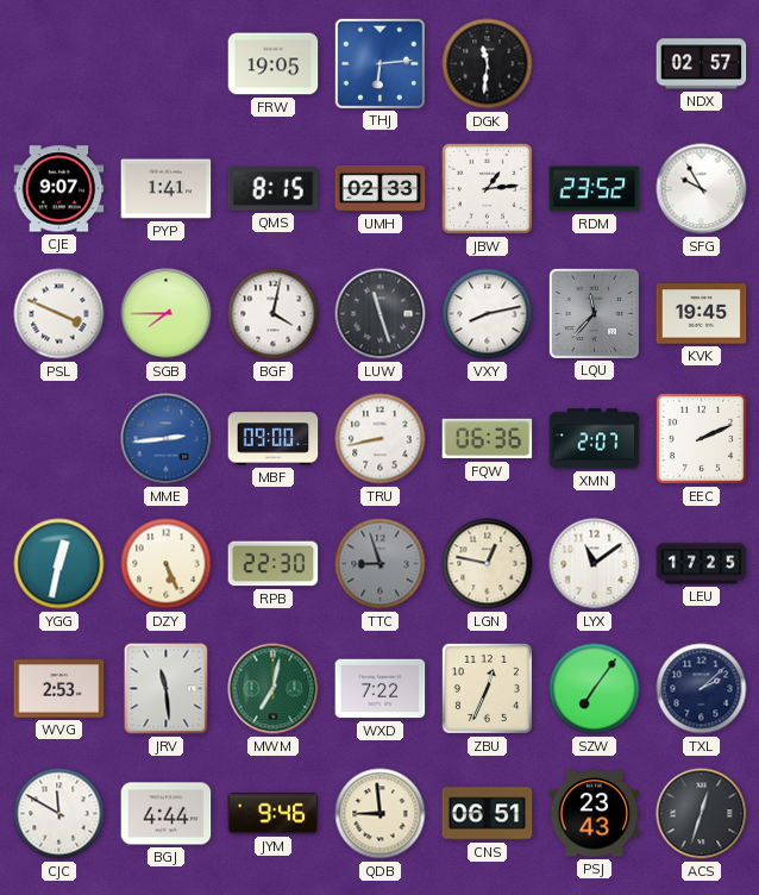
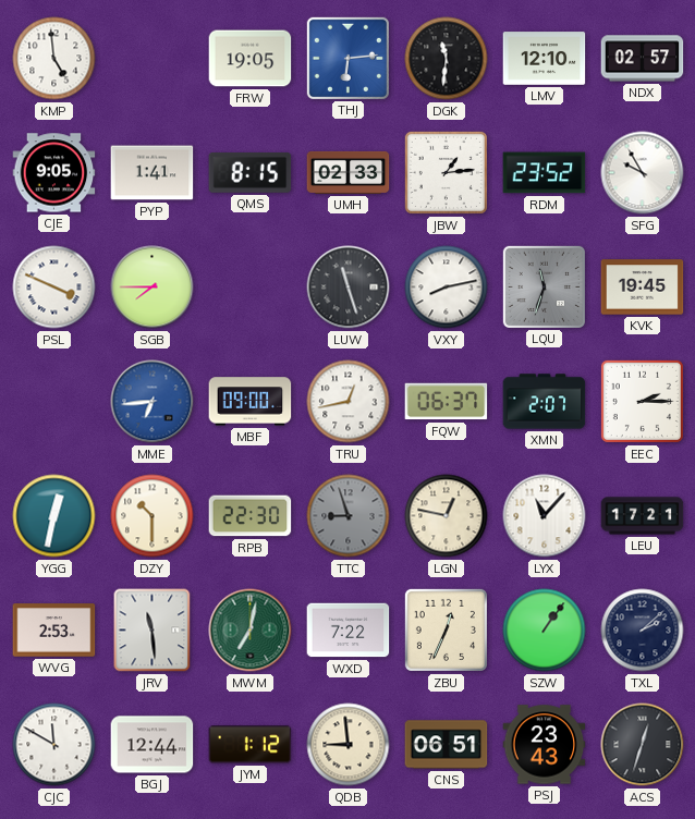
KMP: none -> 4:59
LMV: none -> 12:10
CJE: 9:07 -> 9:05
BGF: 4:02 -> none
LQU: 11:37 -> 11:33
MME: 2:44 -> 6:44
TRU: 8:43 -> 12:43
FQW: 06:36 -> 06:37
EEC: 2:11 -> 2:15
DZY: 5:26 -> 10:30
LYX: 11:09 -> 11:07
LEU: 17:25 -> 17:21
SZW: 7:06 -> 1:06
BGJ: 4:44 -> 12:44
JYM: 9:46 -> 1:12
